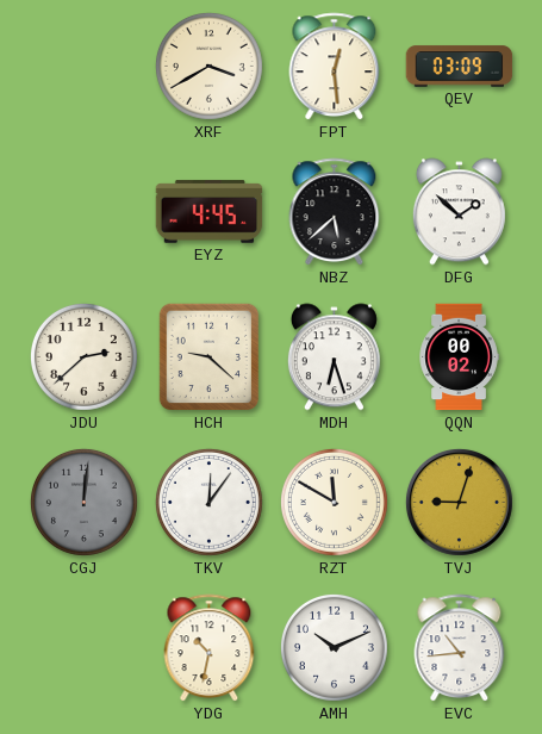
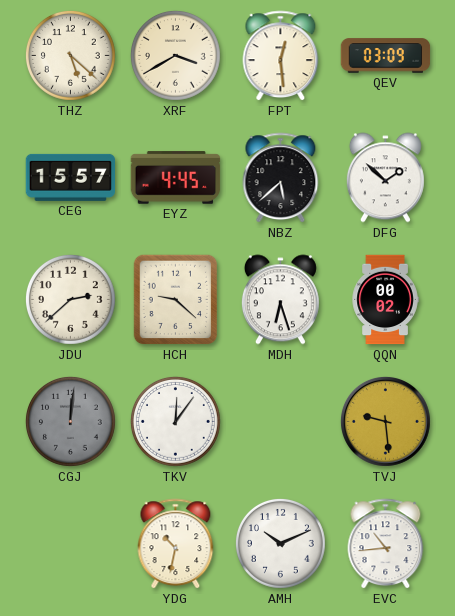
THZ: none -> 5:22
CEG: none -> 15:57
RZT: 11:50 -> none
TVJ: 9:03 -> 9:29
